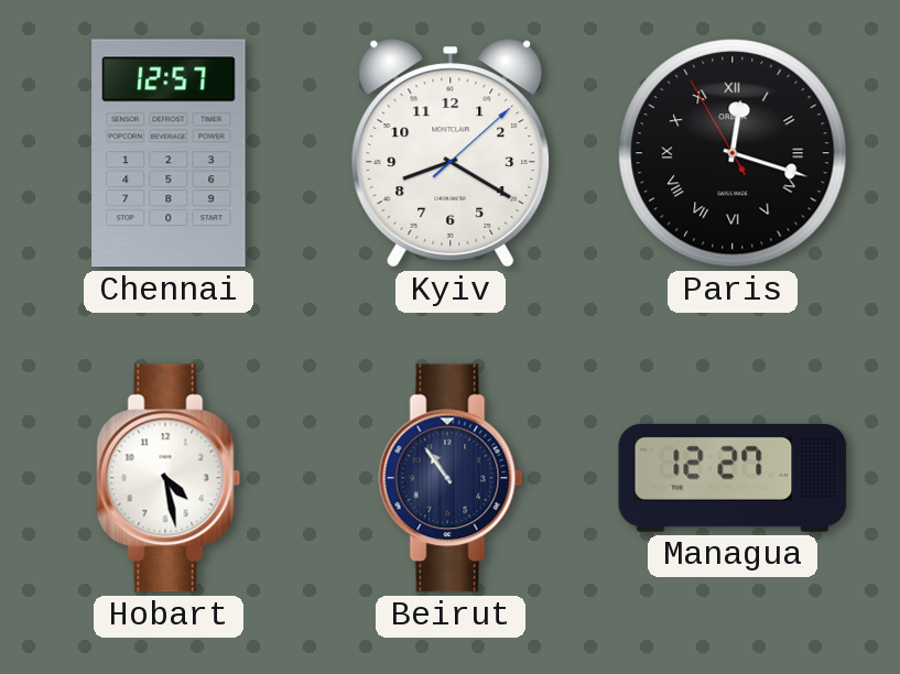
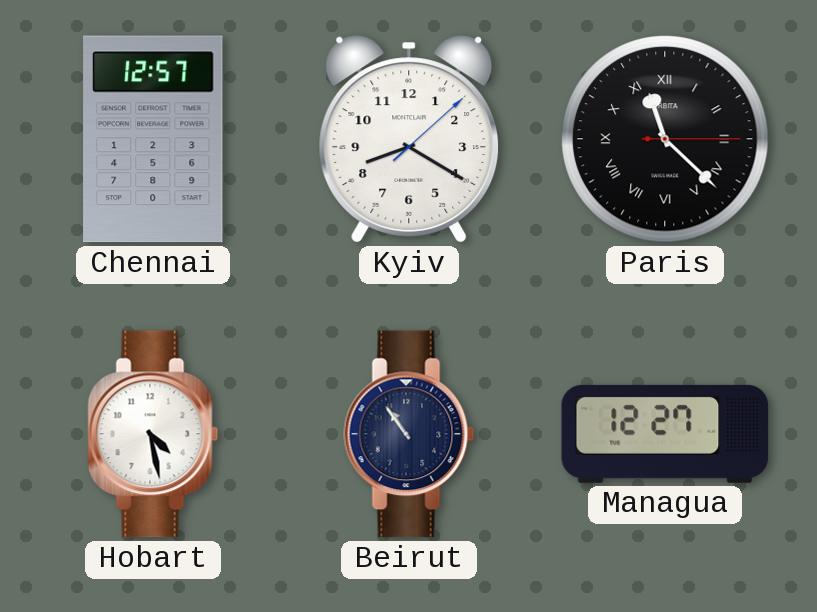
Paris: 12:17 -> 11:22
